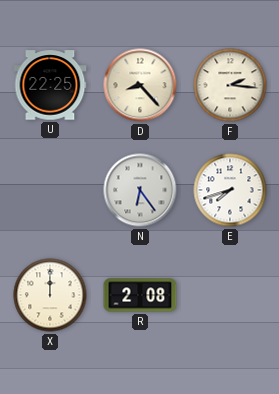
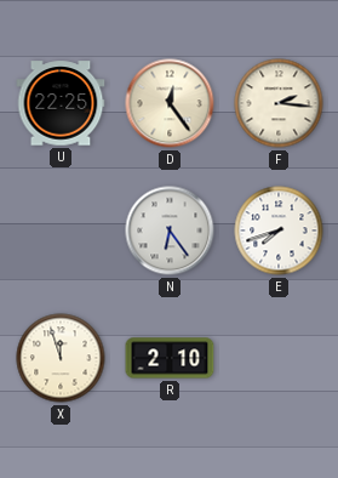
D: 8:23 -> 12:24
X: 12:00 -> 11:57
R: 2:08 -> 2:10
